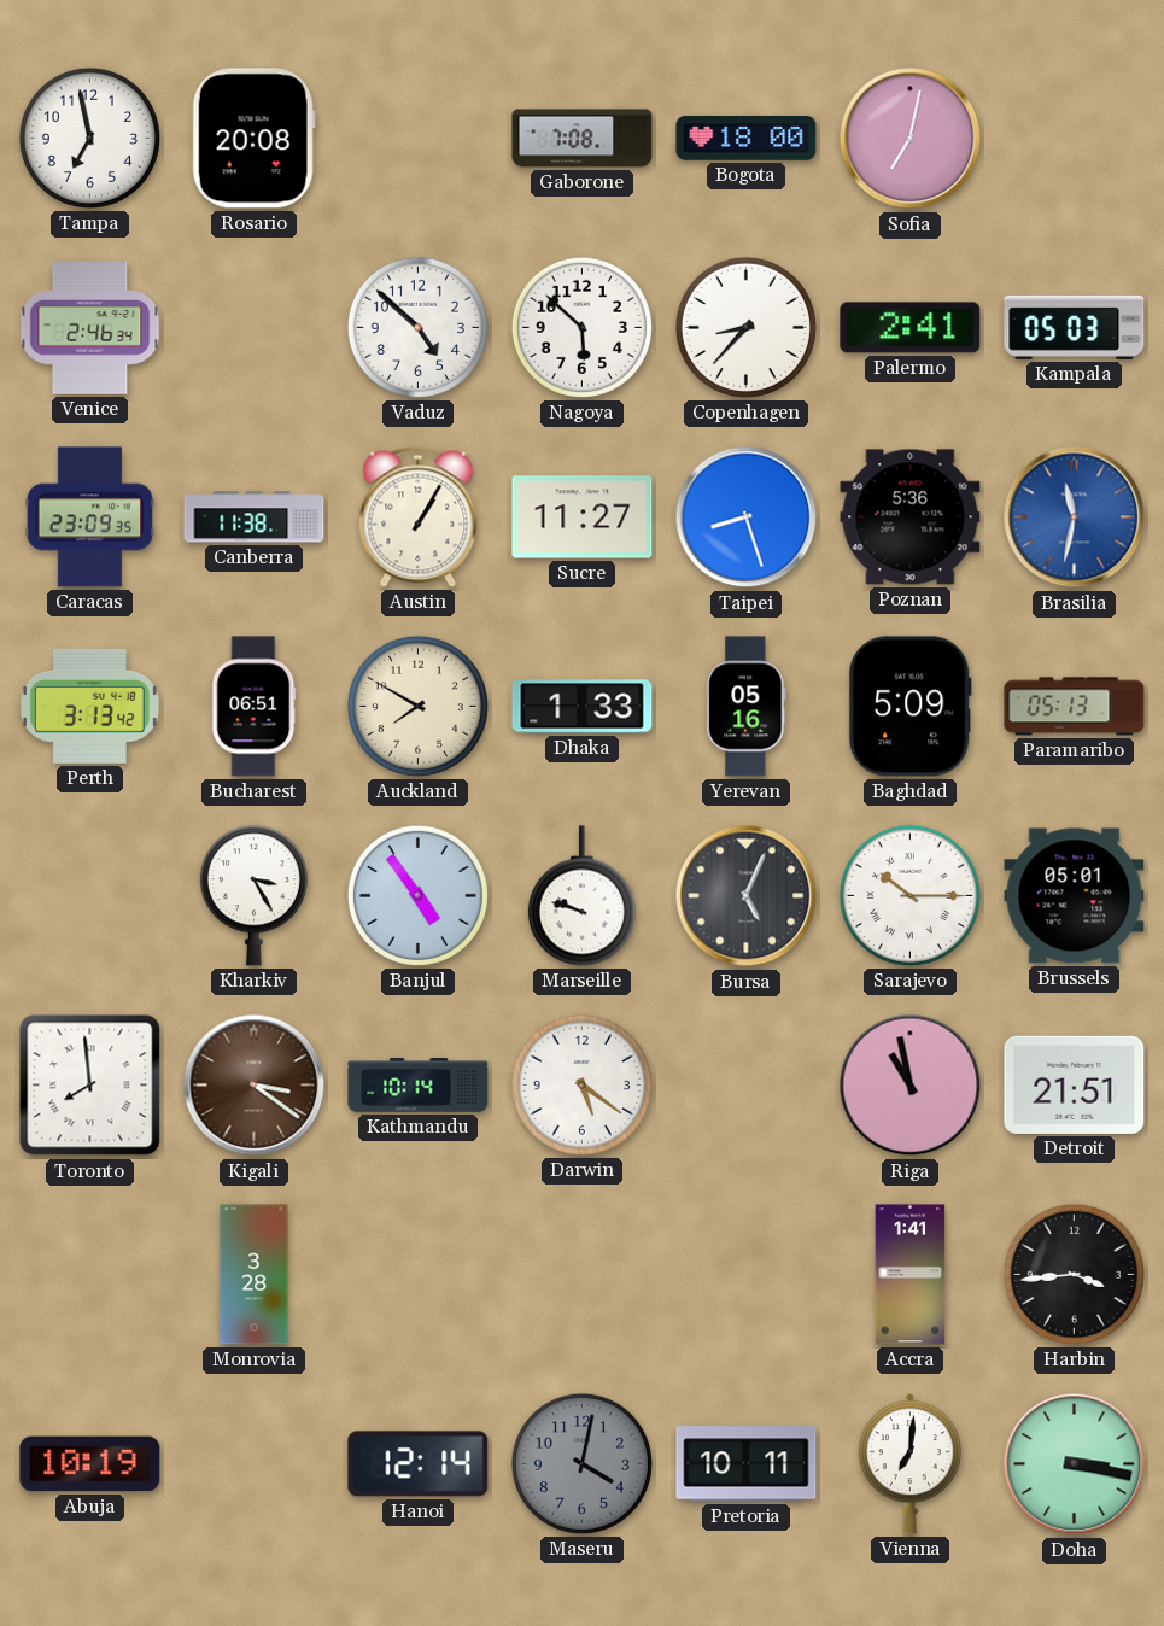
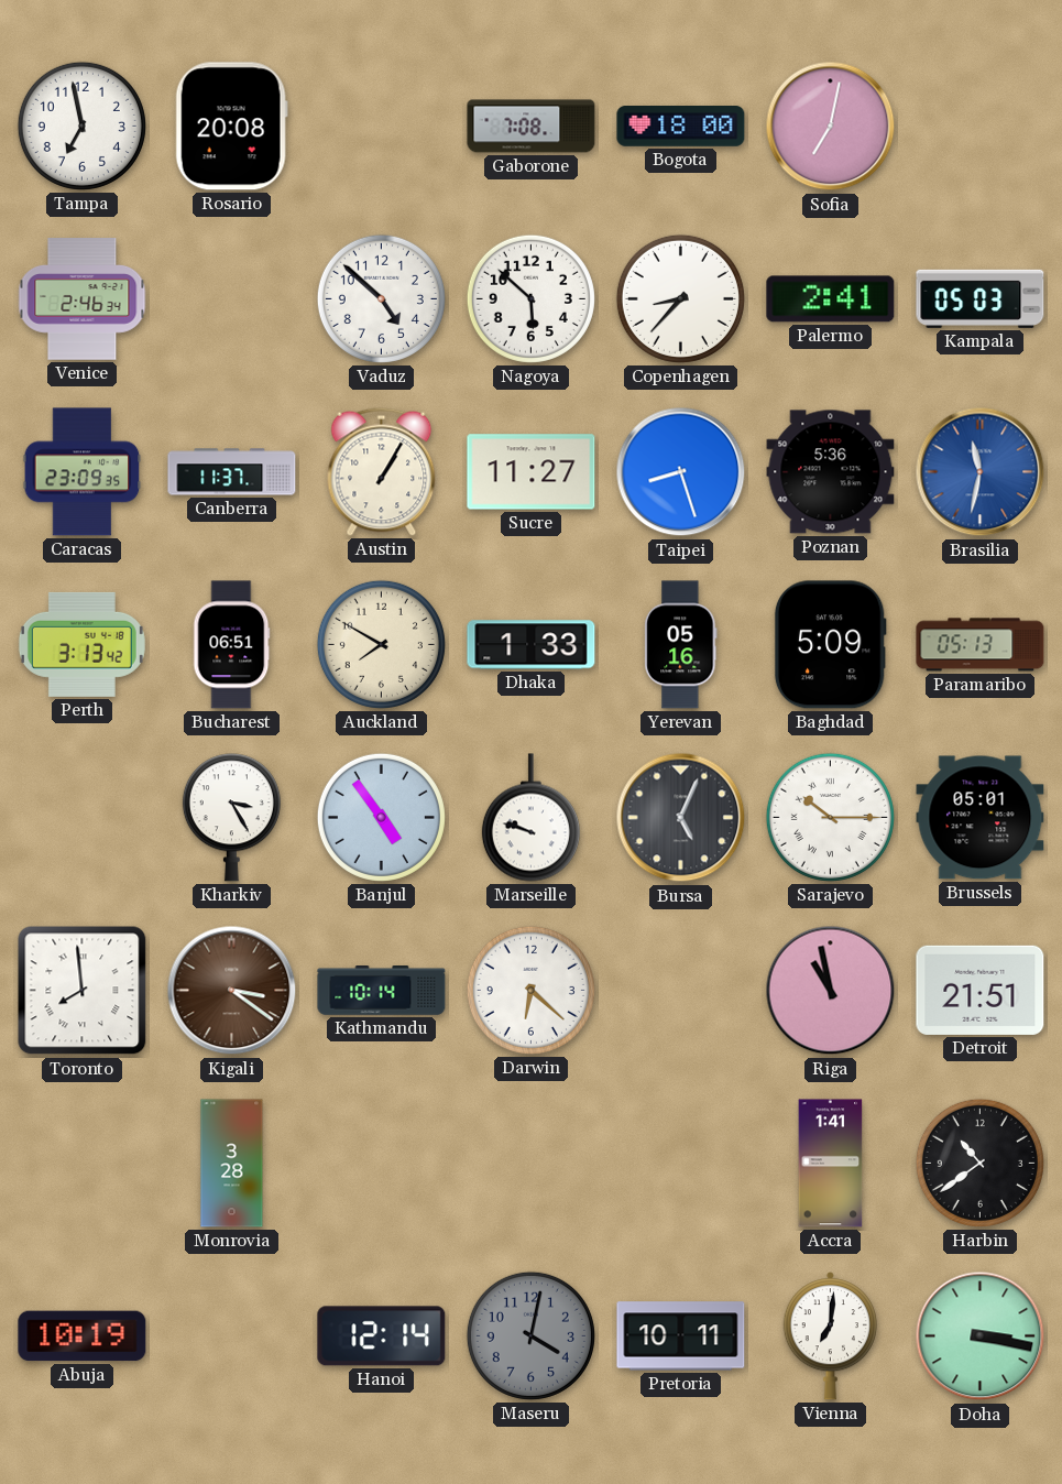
Canberra: 11:38 -> 11:37
Darwin: 5:21 -> 6:22
Harbin: 3:44 -> 10:39
